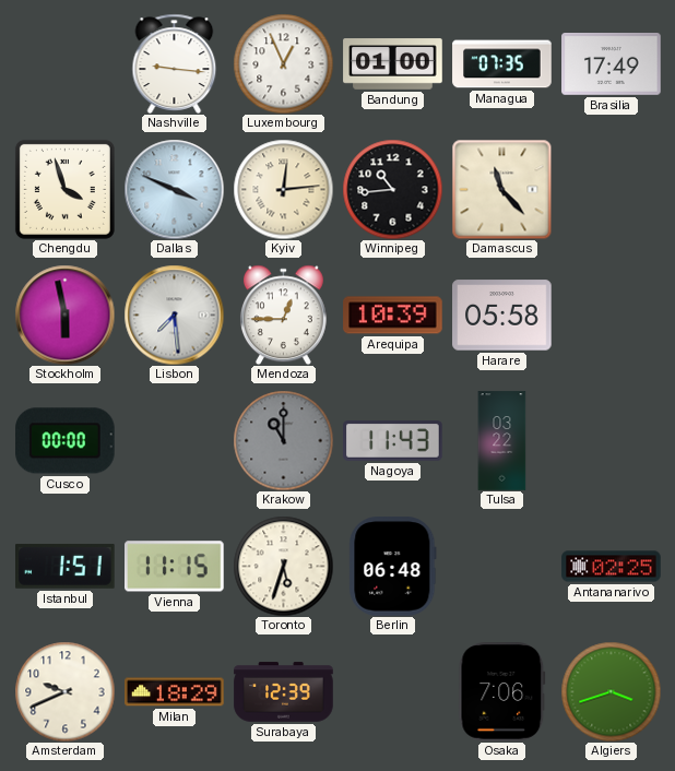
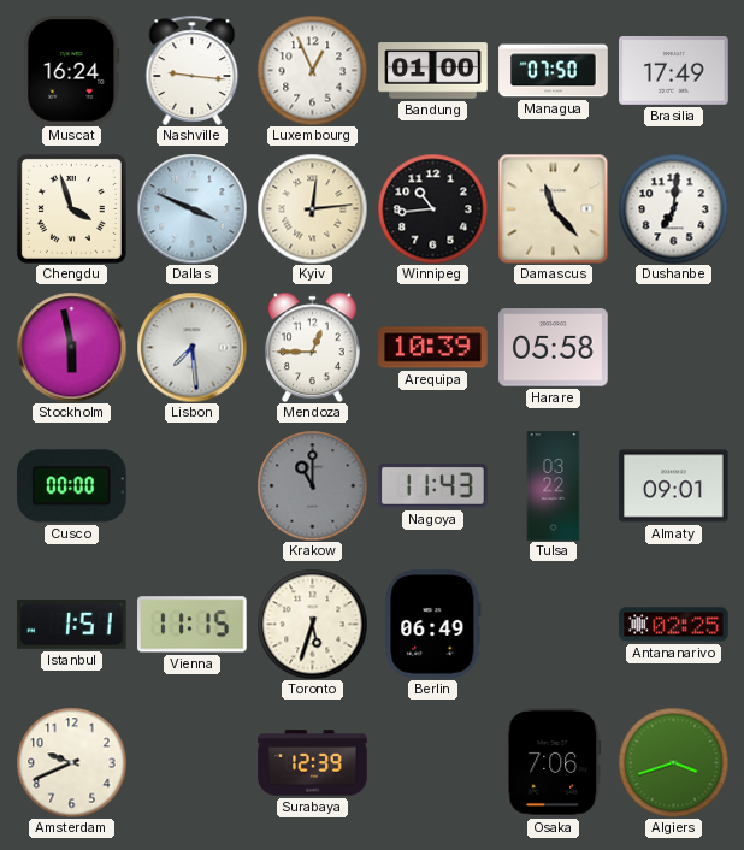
Muscat: none -> 16:24
Managua: 07:35 -> 07:50
Dushanbe: none -> 7:01
Almaty: none -> 09:01
Berlin: 06:48 -> 06:49
Milan: 18:29 -> none
